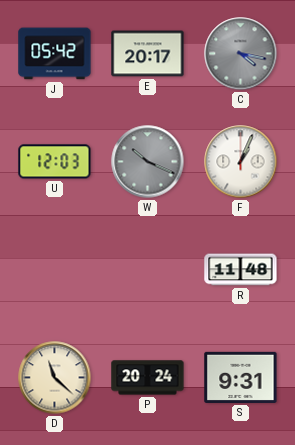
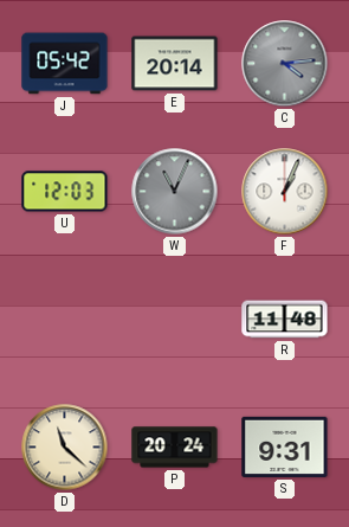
E: 20:17 -> 20:14
C: 4:17 -> 4:14
W: 10:19 -> 11:04
